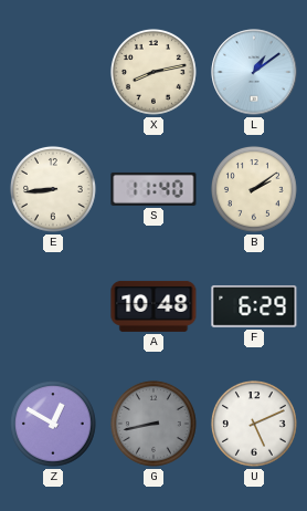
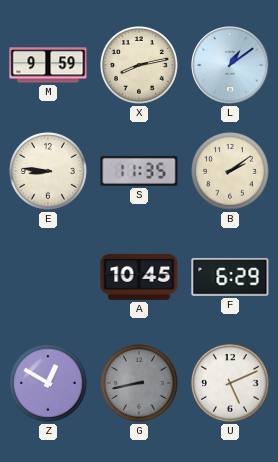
M: none -> 9:59
E: 8:44 -> 8:46
S: 11:40 -> 11:35
A: 10:48 -> 10:45
